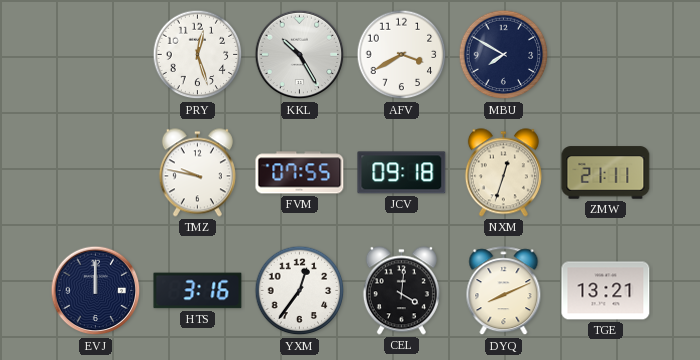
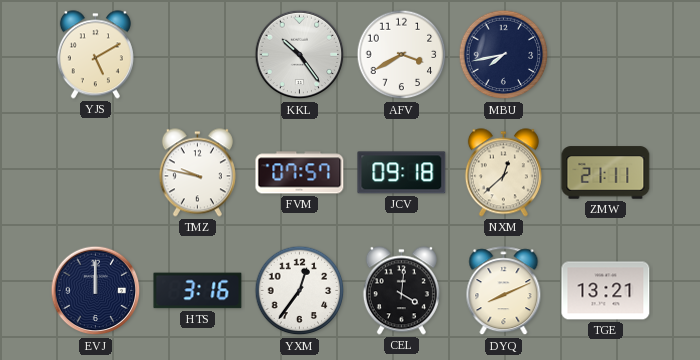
YJS: none -> 5:10
PRY: 12:27 -> none
KKL: 10:25 -> 10:24
MBU: 7:50 -> 7:43
FVM: 07:55 -> 07:57
NXM: 12:33 -> 12:38
